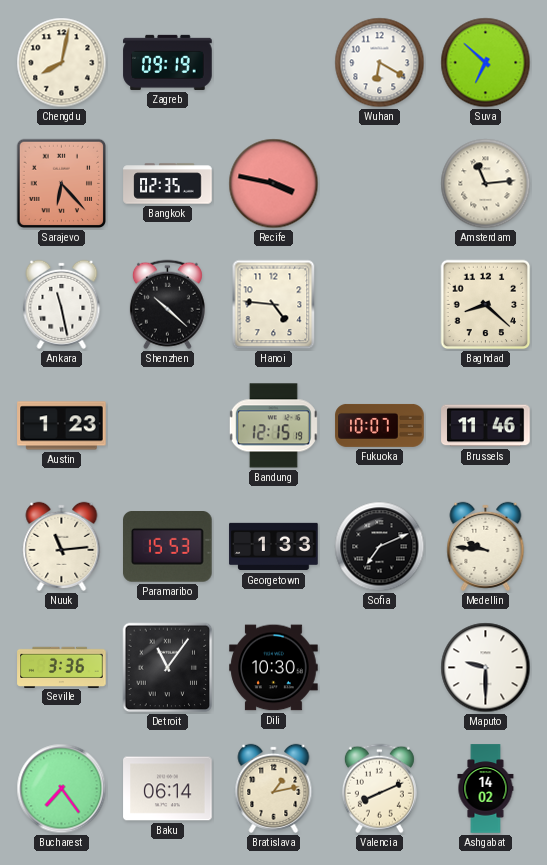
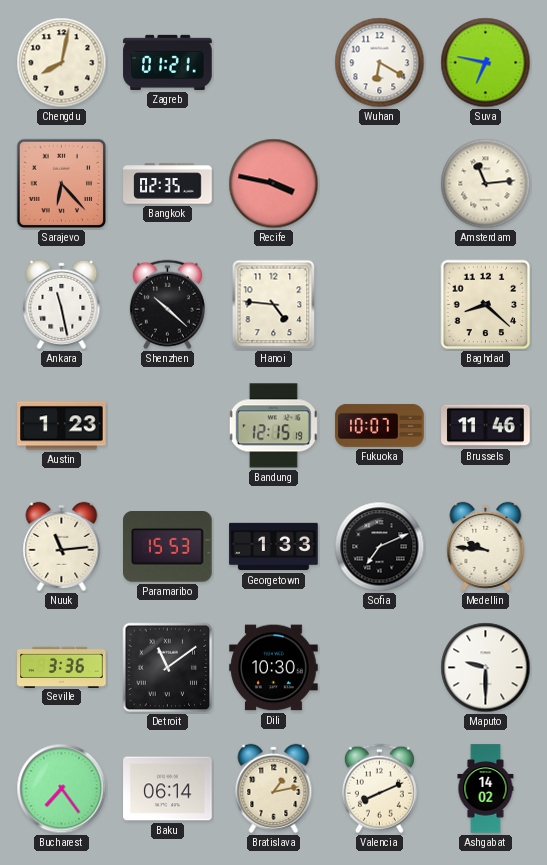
Zagreb: 09:19 -> 01:21
Suva: 6:52 -> 6:47
Detroit: 11:06 -> 11:09
